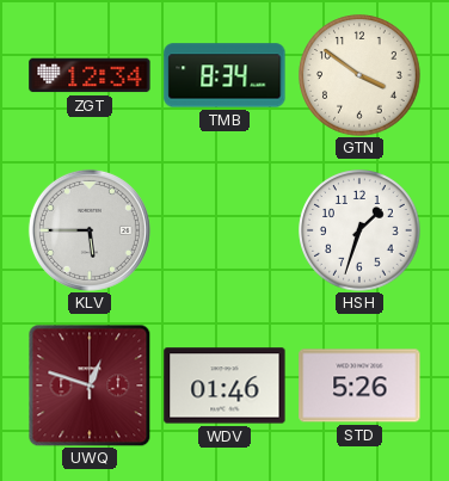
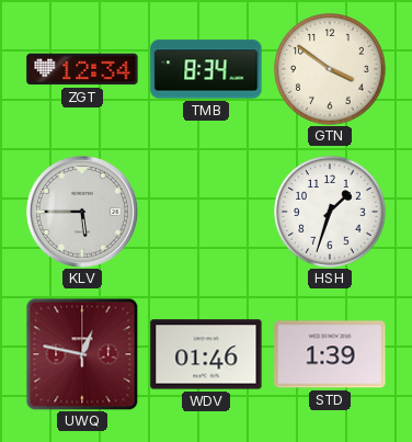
UWQ: 12:48 -> 12:47
STD: 5:26 -> 1:39
